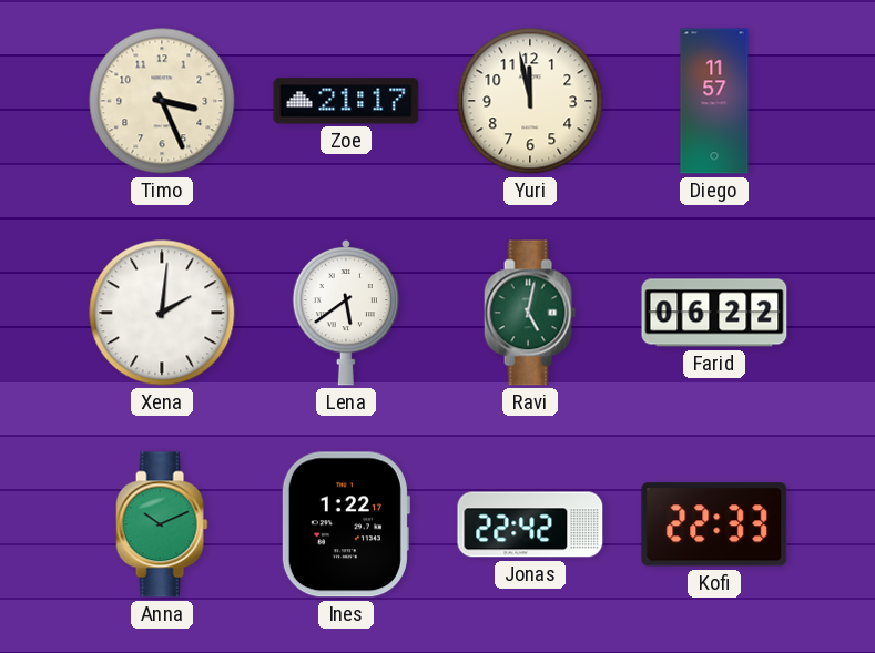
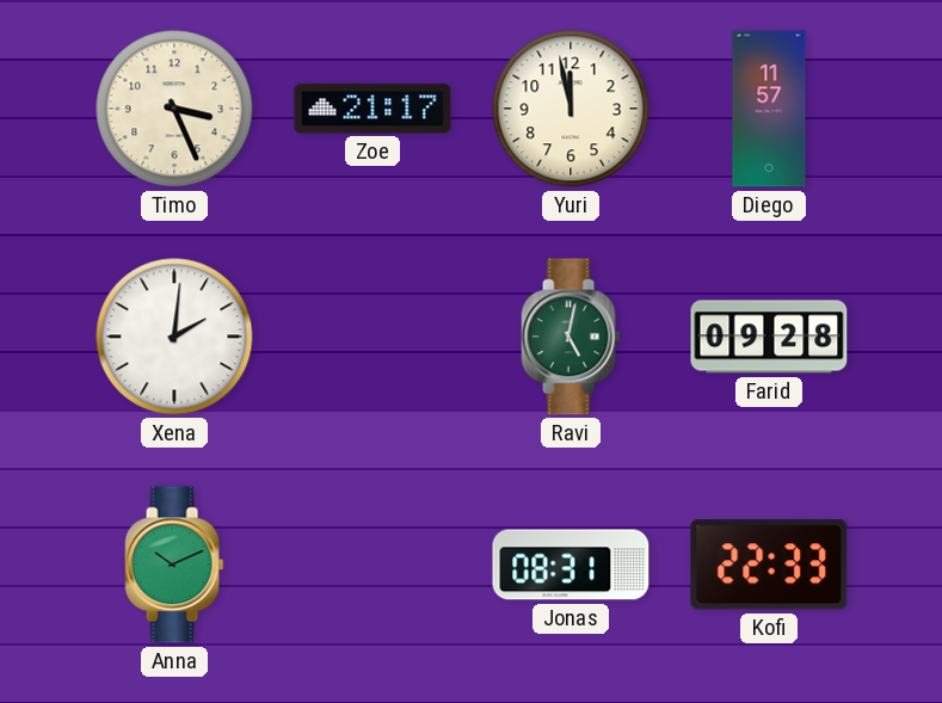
Lena: 5:39 -> none
Farid: 06:22 -> 09:28
Ines: 1:22 -> none
Jonas: 22:42 -> 08:31
